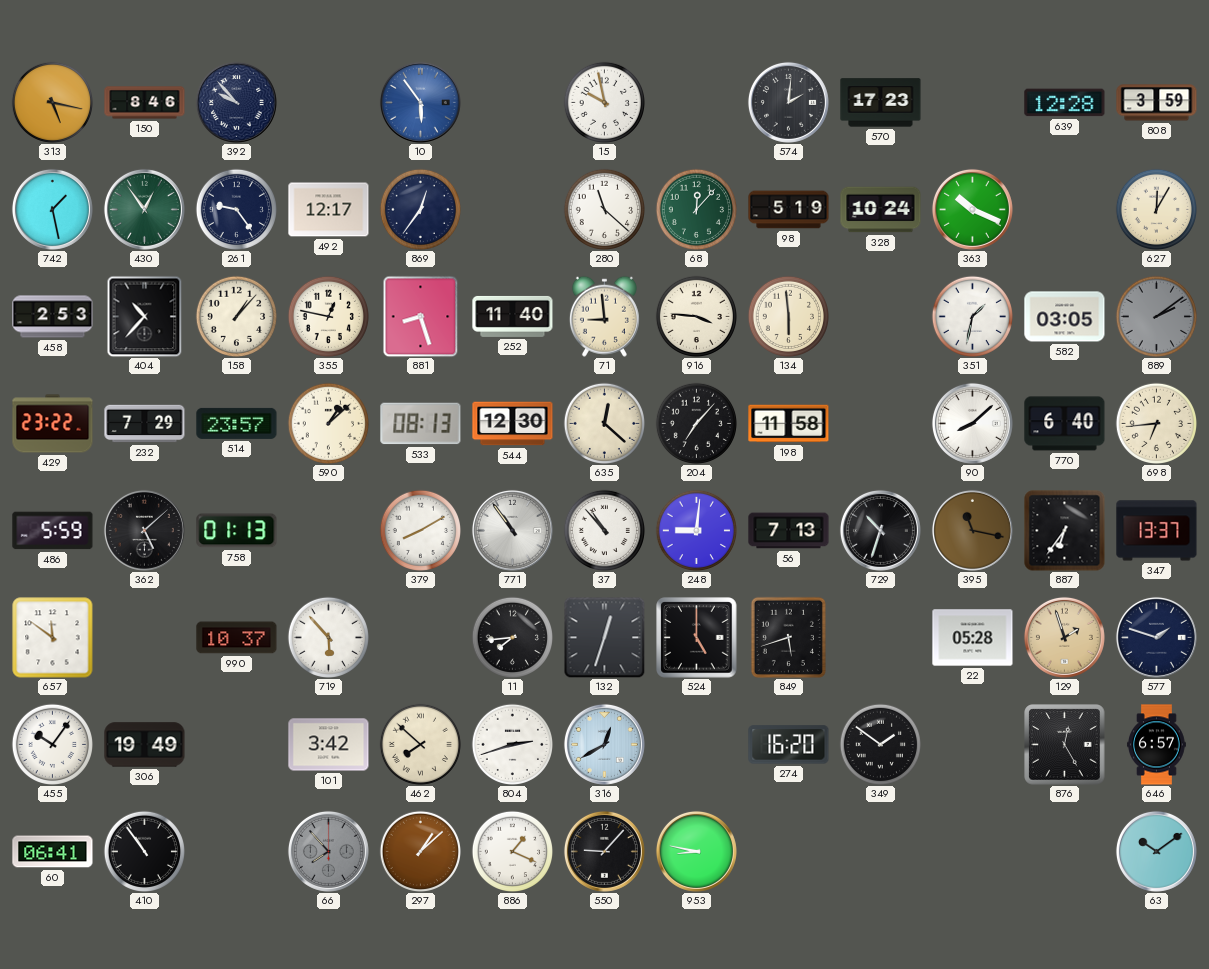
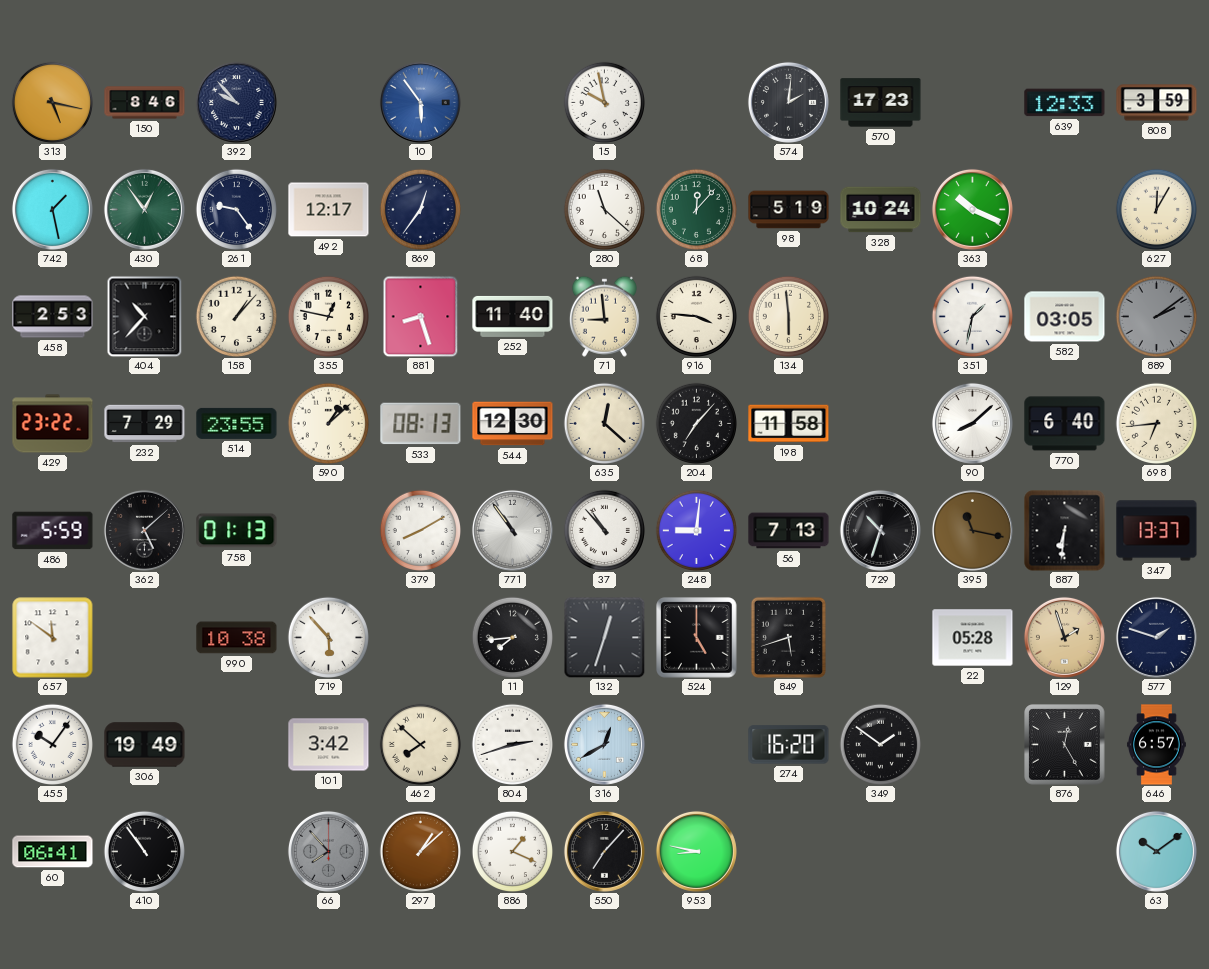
639: 12:28 -> 12:33
514: 23:57 -> 23:55
887: 6:36 -> 6:31
990: 10:37 -> 10:38
550: 9:07 -> 7:07
